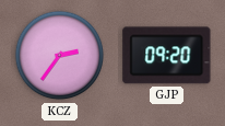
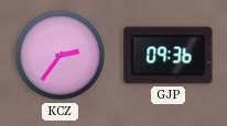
GJP: 09:20 -> 09:36
